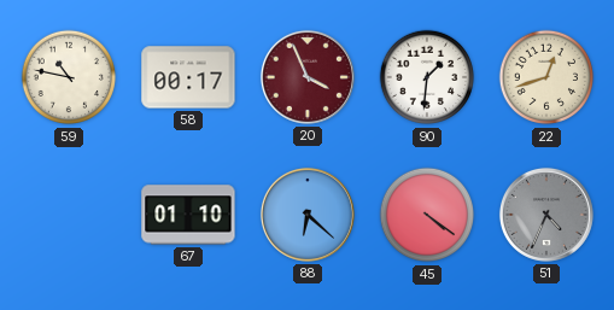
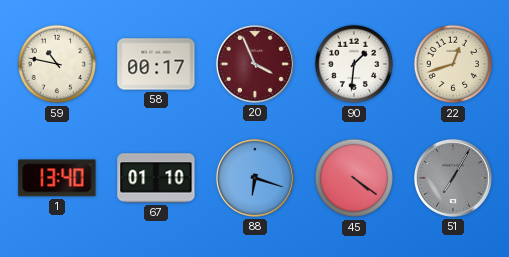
1: none -> 13:40
88: 6:22 -> 6:18
51: 4:34 -> 7:05
